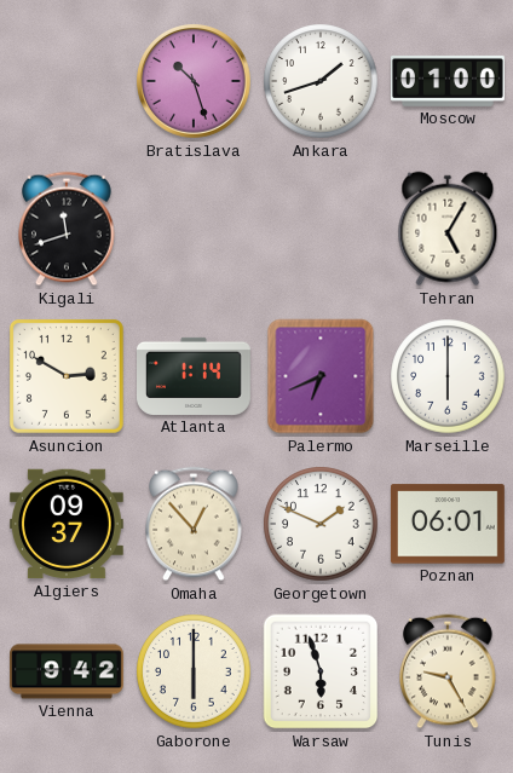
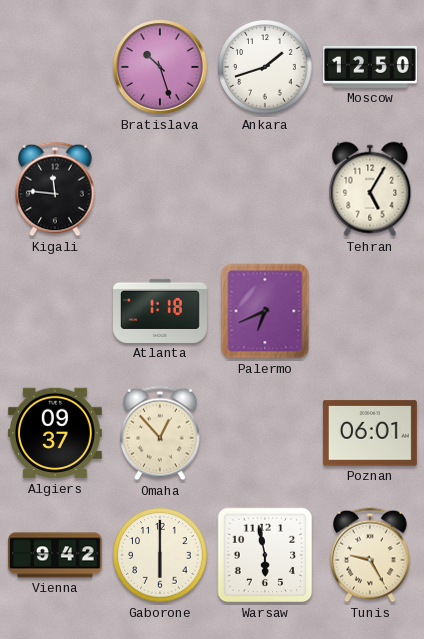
Moscow: 01:00 -> 12:50
Kigali: 11:42 -> 11:46
Asuncion: 2:50 -> none
Atlanta: 1:14 -> 1:18
Marseille: 6:00 -> none
Georgetown: 1:49 -> none
Warsaw: 5:57 -> 5:58
